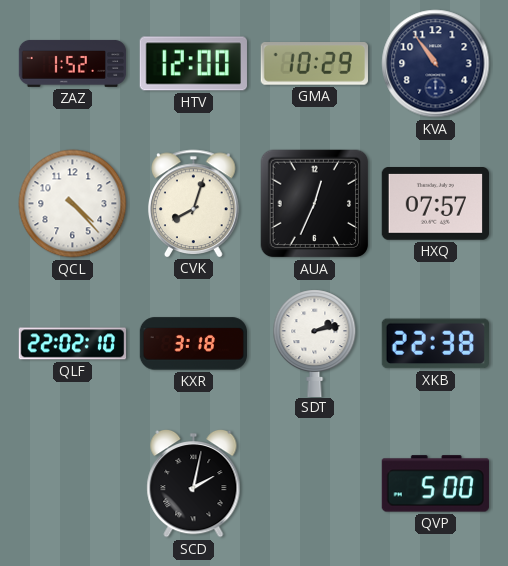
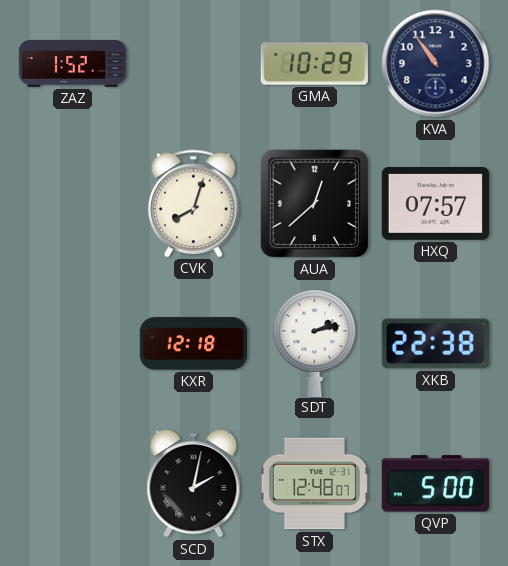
HTV: 12:00 -> none
QCL: 4:23 -> none
AUA: 12:34 -> 12:38
QLF: 22:02 -> none
KXR: 3:18 -> 12:18
STX: none -> 12:48
